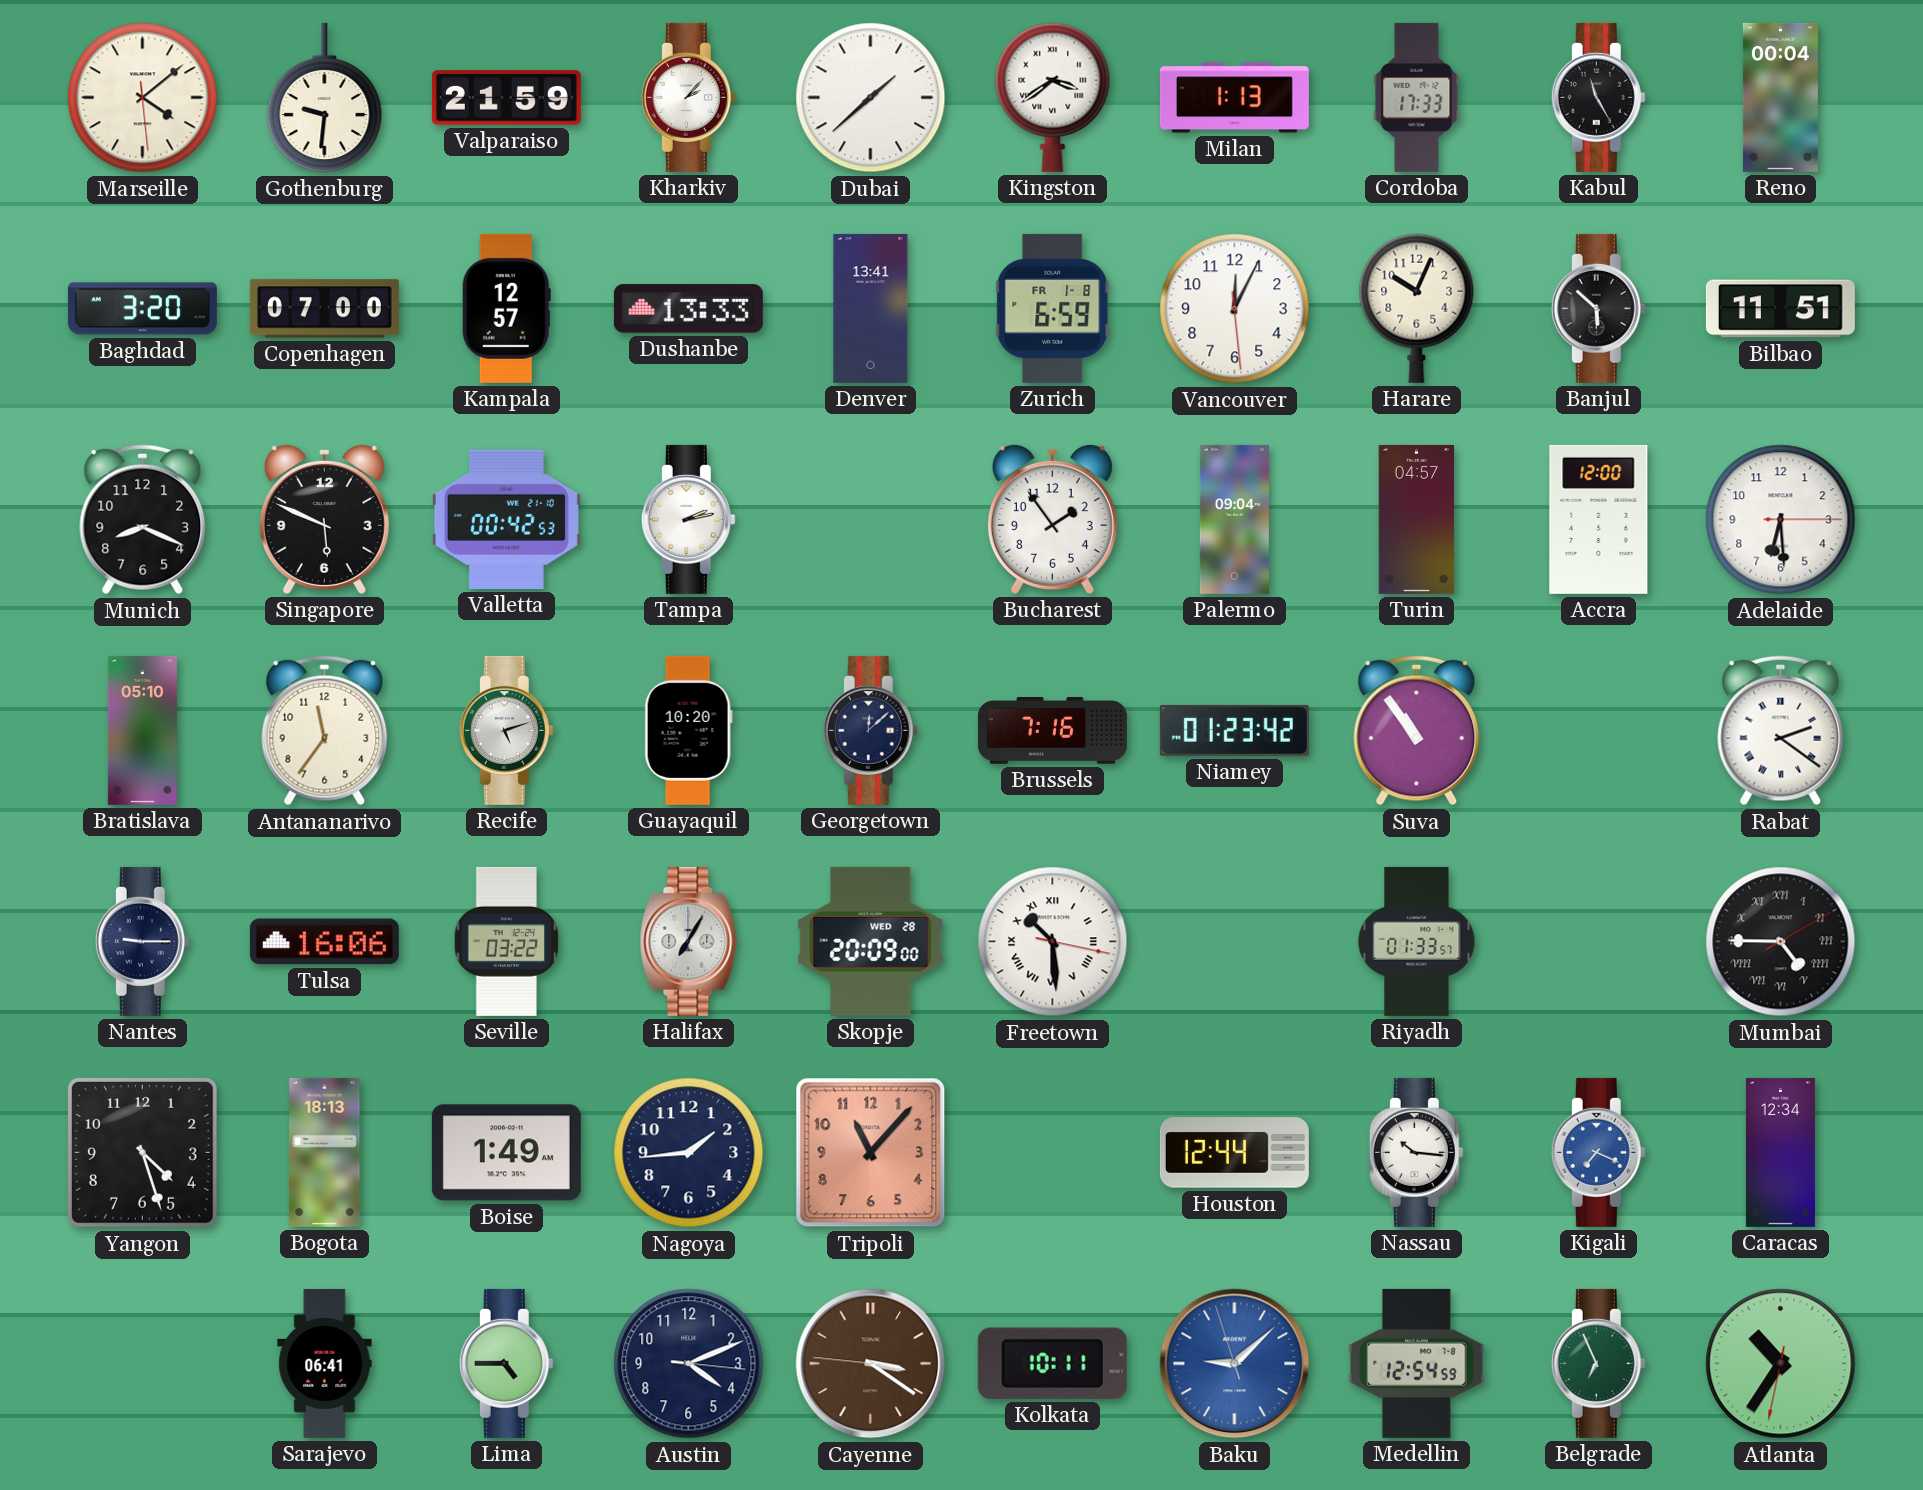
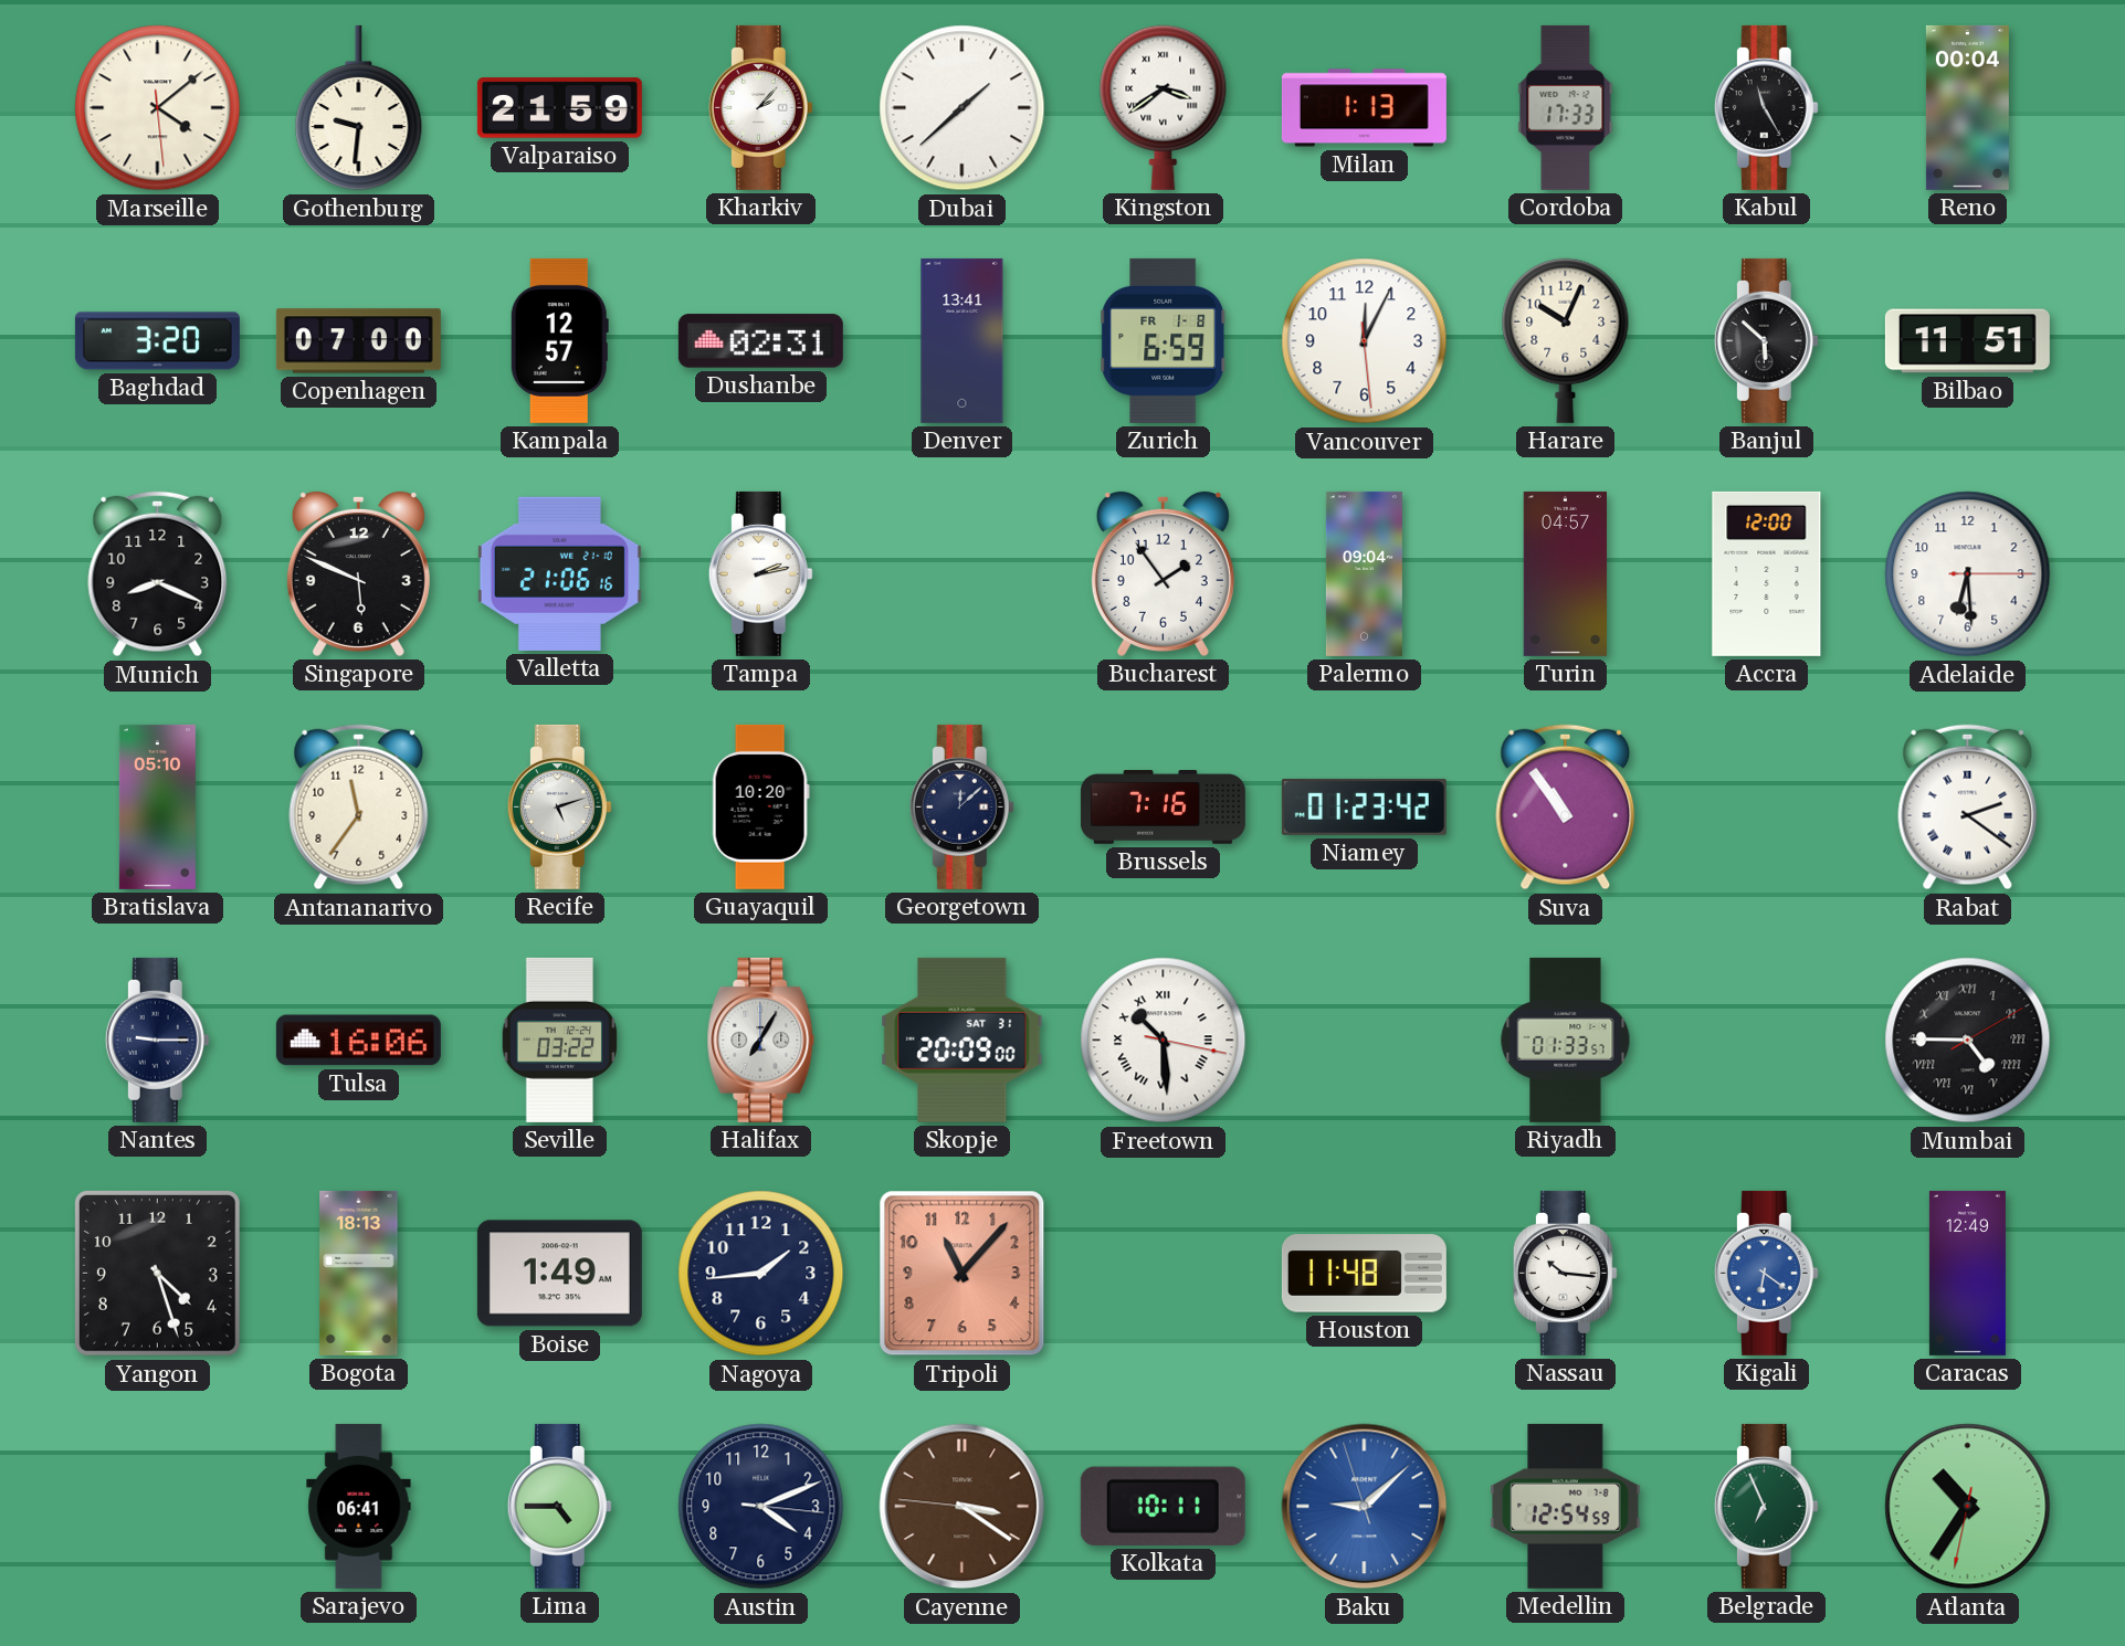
Dushanbe: 13:33 -> 02:31
Valletta: 00:42 -> 21:06
Skopje date: WED 28 -> SAT 31
Houston: 12:44 -> 11:48
Kigali: 7:19 -> 6:21
Caracas: 12:34 -> 12:49
